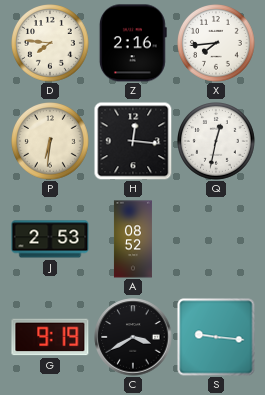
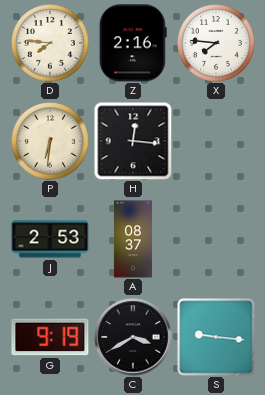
X: 7:44 -> 7:46
Q: 12:32 -> none
A: 08:52 -> 08:37
